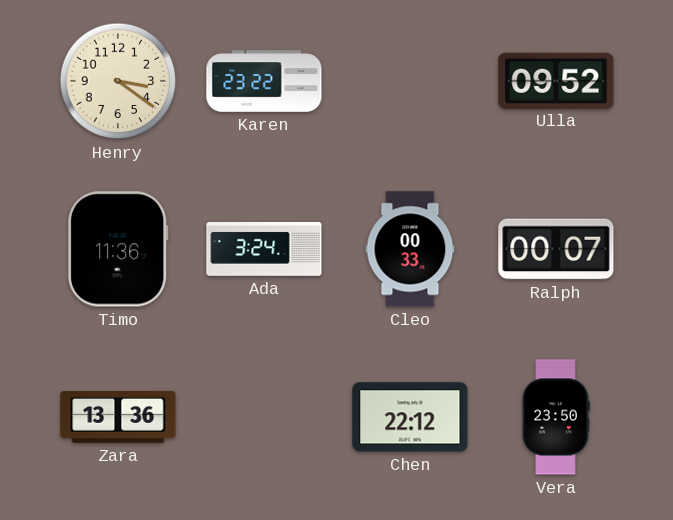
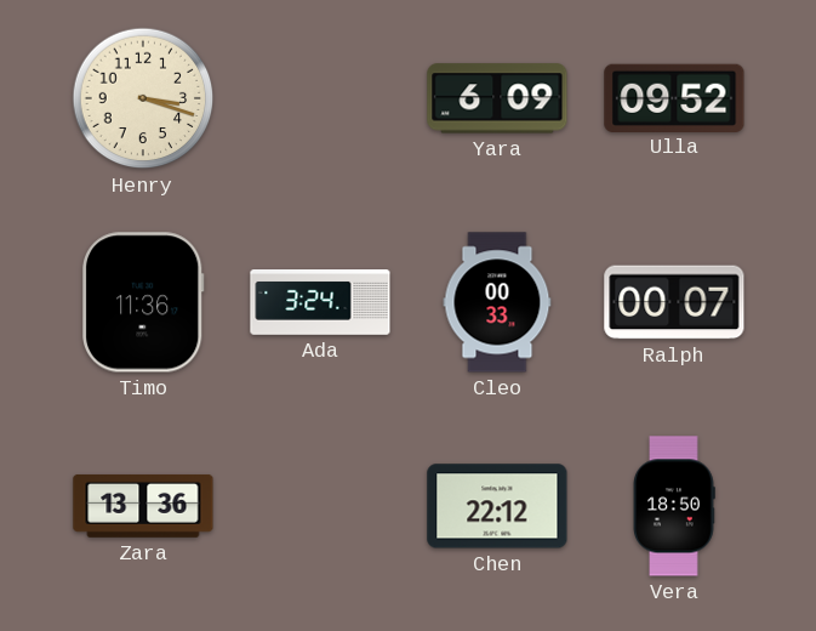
Henry: 3:21 -> 3:18
Karen: 23:22 -> none
Yara: none -> 6:09
Vera: 23:50 -> 18:50
